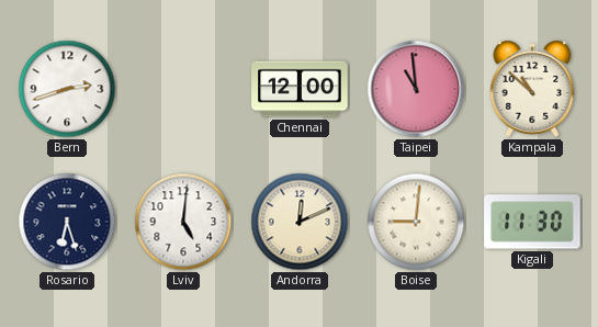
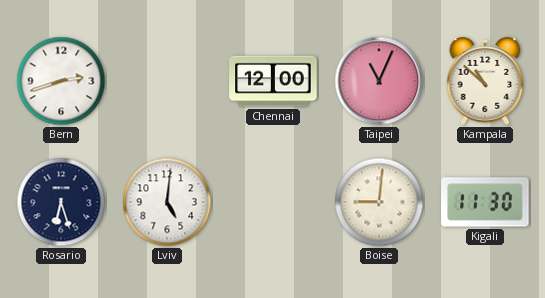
Taipei: 10:59 -> 11:04
Andorra: 12:11 -> none
